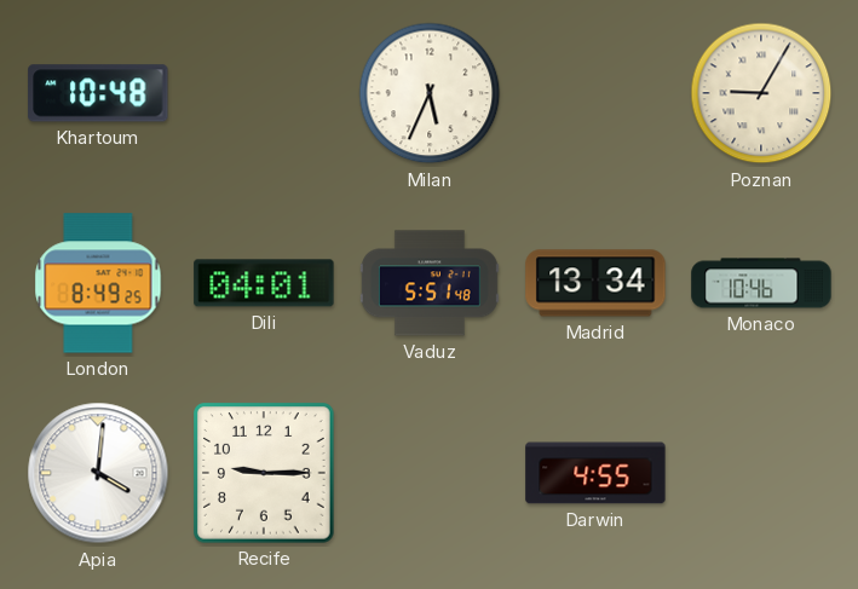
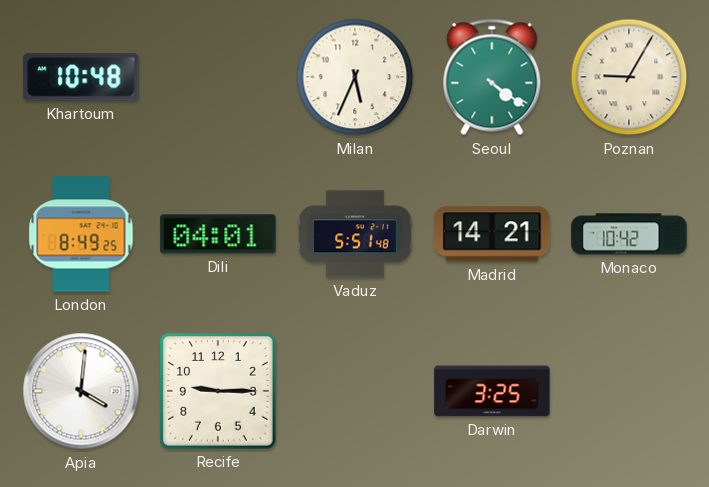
Seoul: none -> 4:21
Madrid: 13:34 -> 14:21
Monaco: 10:46 -> 10:42
Darwin: 4:55 -> 3:25
